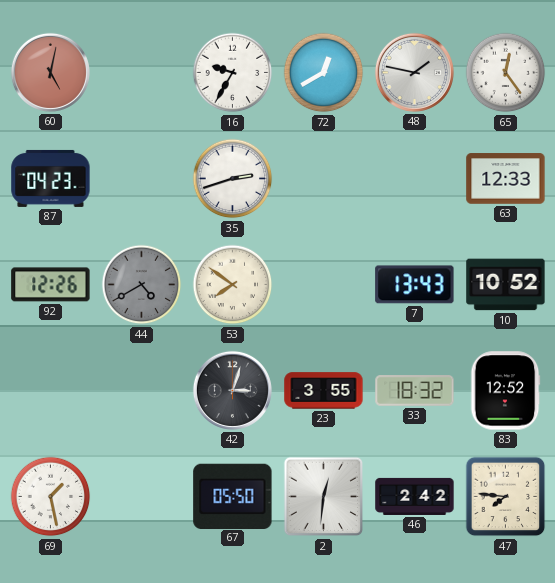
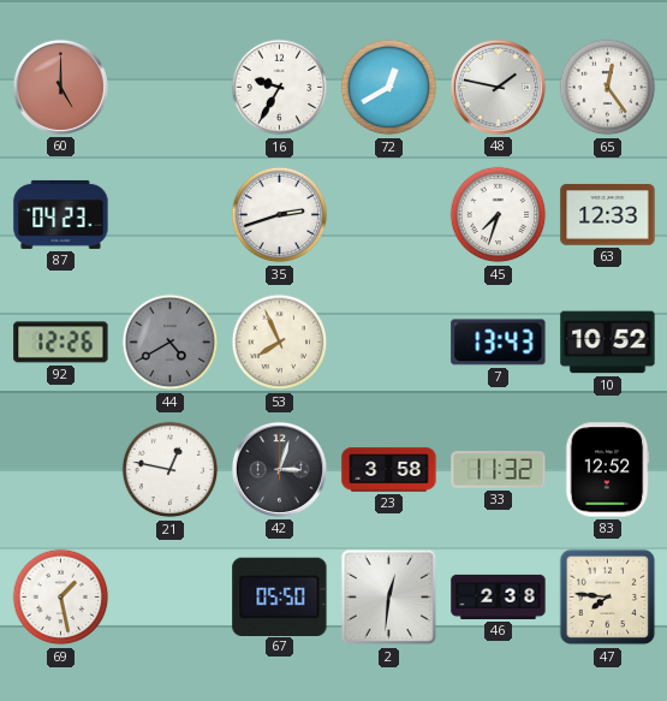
60: 5:02 -> 5:00
45: none -> 7:33
53: 7:51 -> 7:56
21: none -> 12:47
23: 3:55 -> 3:58
33: 18:32 -> 11:32
46: 2:42 -> 2:38
